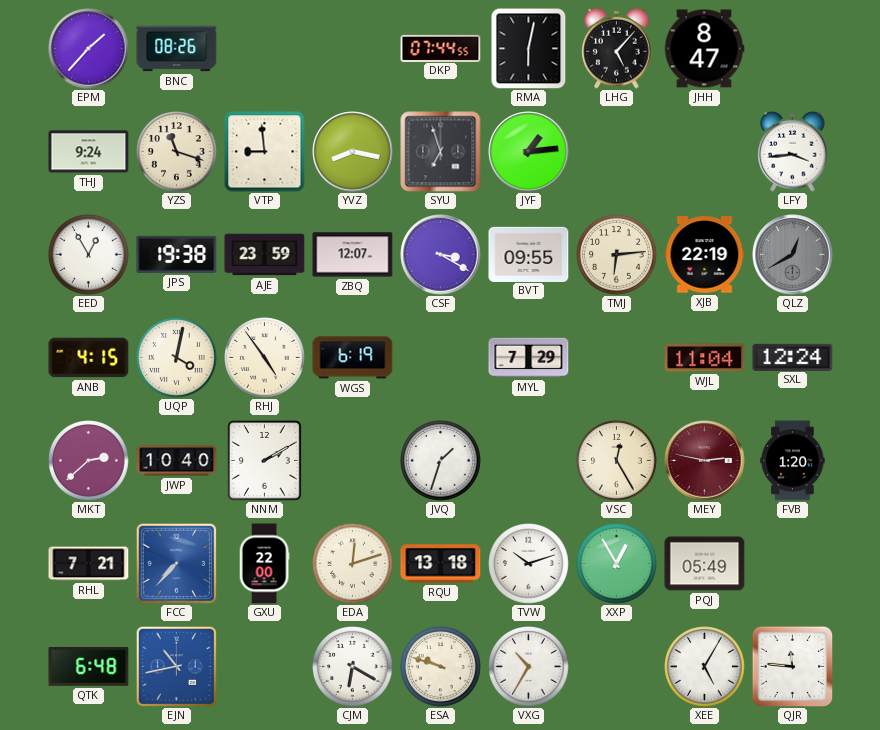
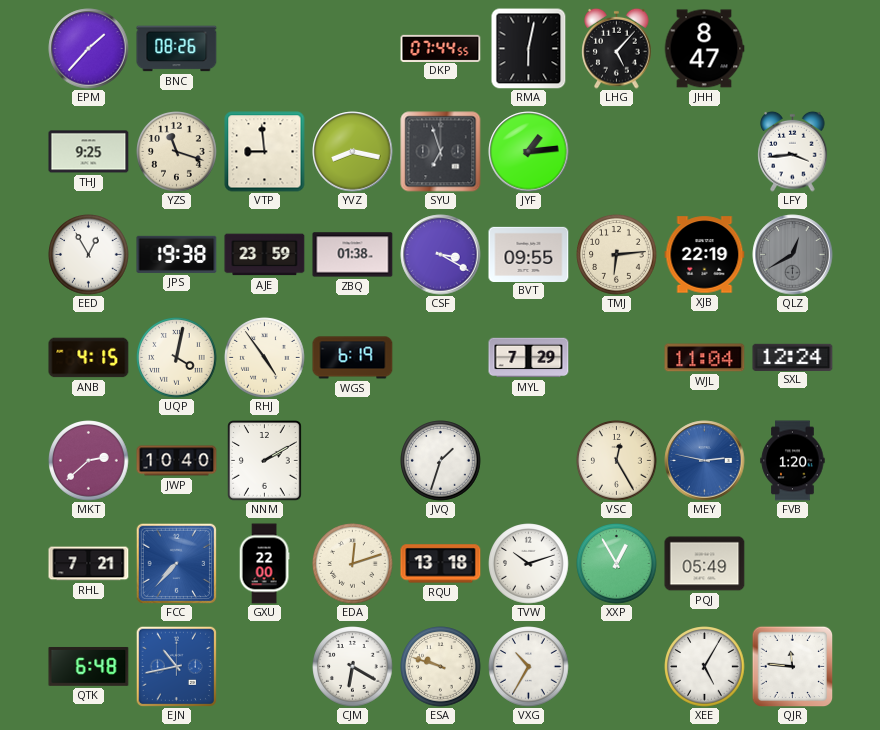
THJ: 9:24 -> 9:25
ZBQ: 12:07 -> 01:38
MEY dial: burgundy -> blue
